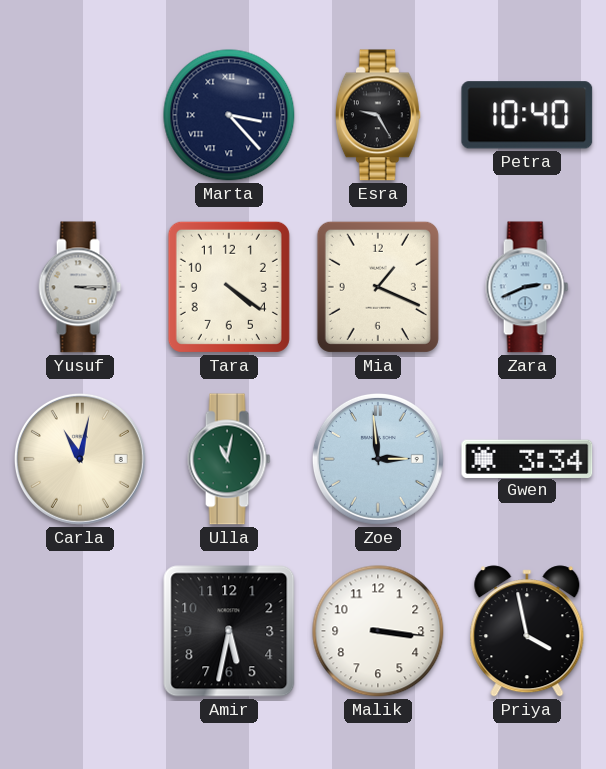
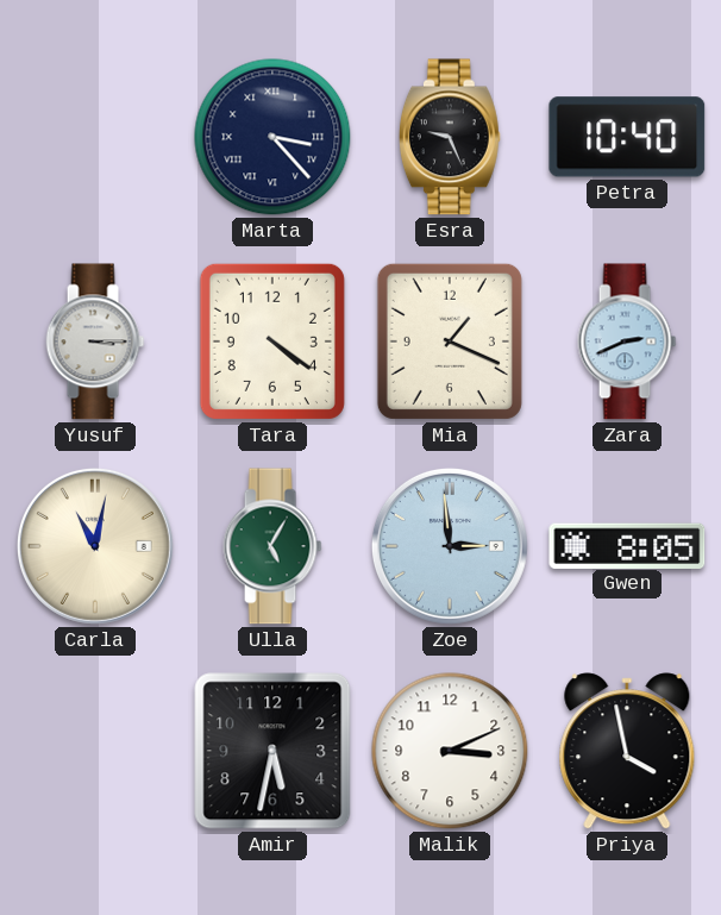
Esra: 9:25 -> 9:26
Ulla: 11:02 -> 5:05
Gwen: 3:34 -> 8:05
Malik: 3:16 -> 3:11
